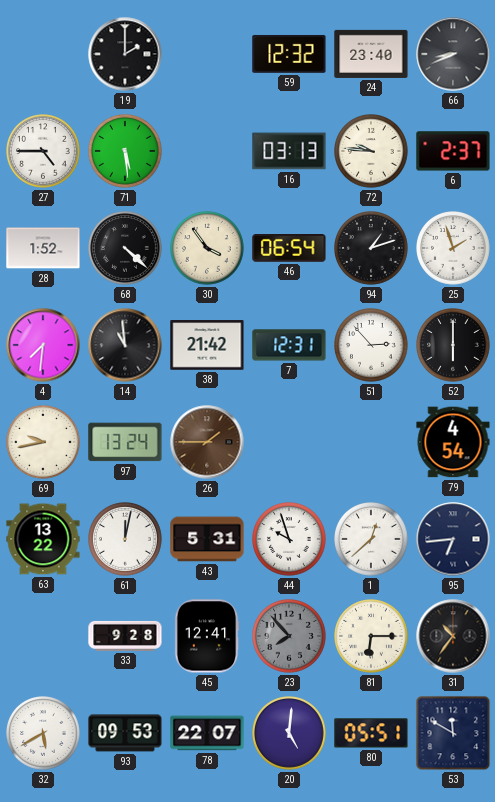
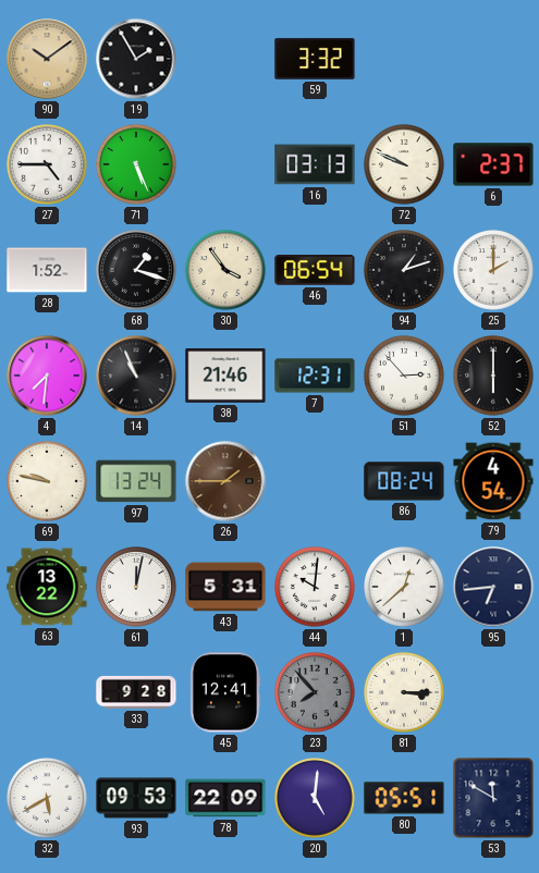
90: none -> 10:09
19: 2:00 -> 1:55
59: 12:32 -> 3:32
24: 23:40 -> none
66: 8:41 -> none
71: 5:29 -> 5:26
72: 9:46 -> 9:49
68: 4:22 -> 1:18
25: 1:57 -> 2:00
14: 10:59 -> 10:56
38: 21:42 -> 21:46
69: 9:43 -> 9:47
86: none -> 08:24
44: 9:57 -> 10:01
81: 6:15 -> 3:15
31: 10:36 -> none
78: 22:07 -> 22:09
